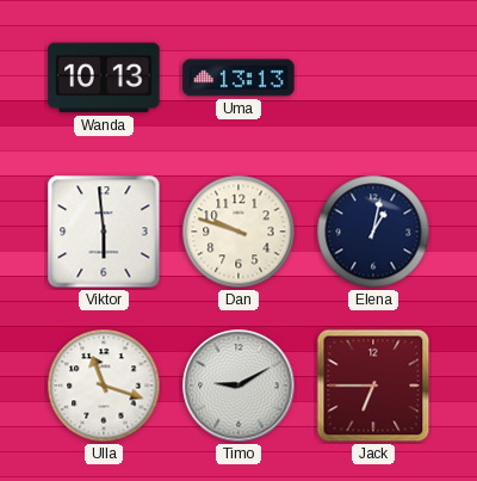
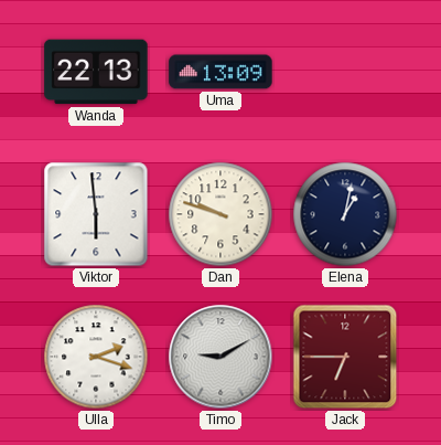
Wanda: 10:13 -> 22:13
Uma: 13:13 -> 13:09
Ulla: 11:18 -> 2:18
